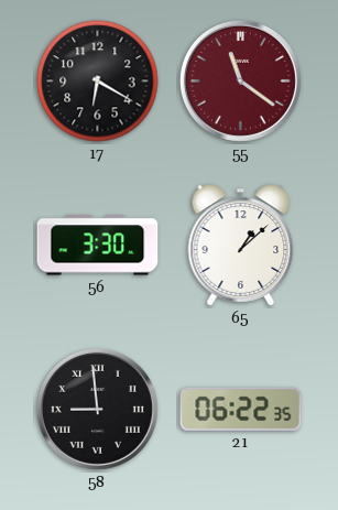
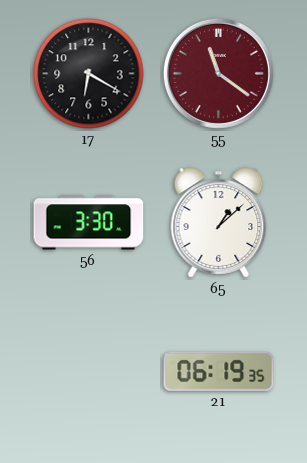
58: 8:59 -> none
21: 06:22 -> 06:19
